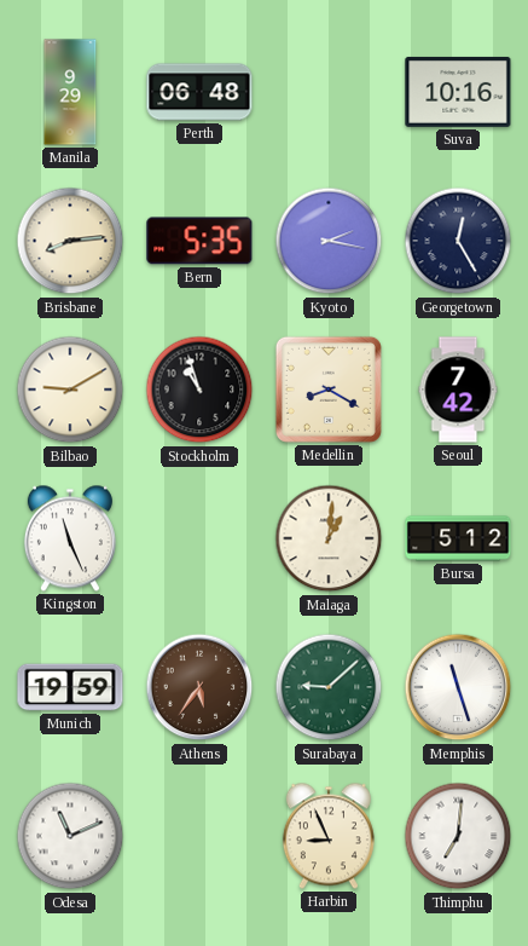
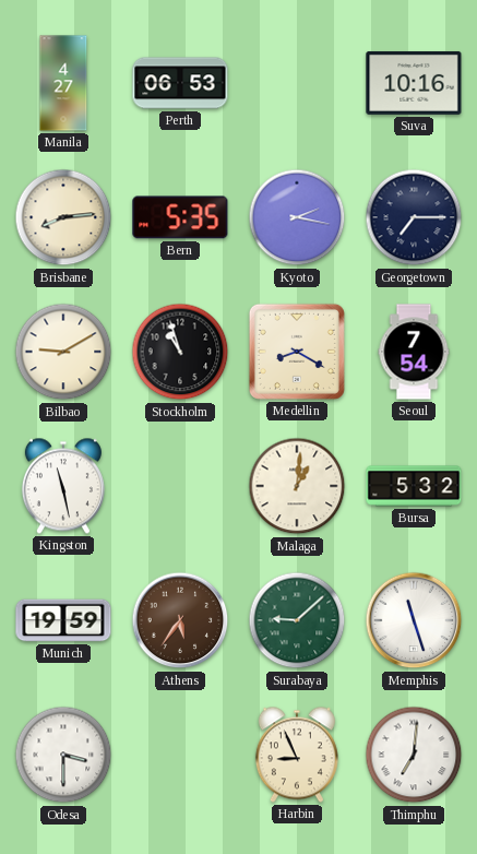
Manila: 9:29 -> 4:27
Perth: 06:48 -> 06:53
Georgetown: 12:25 -> 7:15
Seoul: 7:42 -> 7:54
Kingston: 11:26 -> 11:28
Bursa: 5:12 -> 5:32
Odesa: 11:11 -> 3:30
